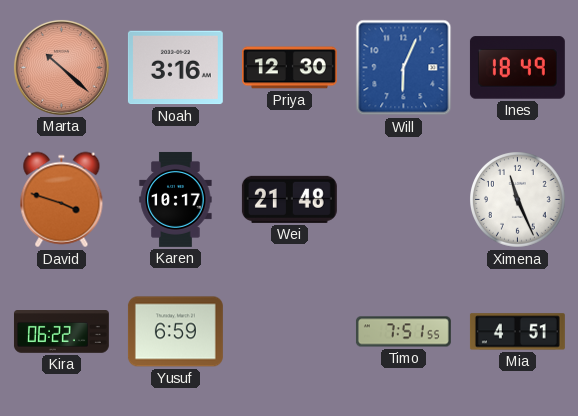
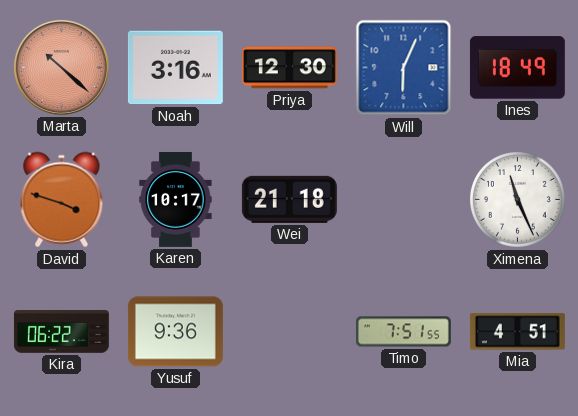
Wei: 21:48 -> 21:18
Yusuf: 6:59 -> 9:36
